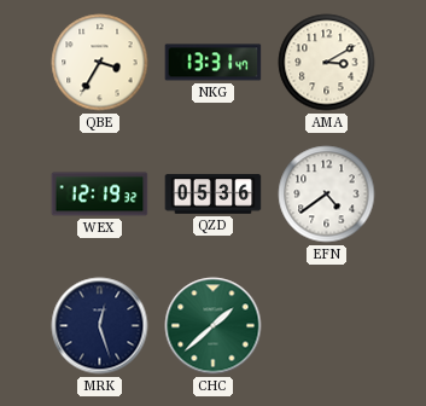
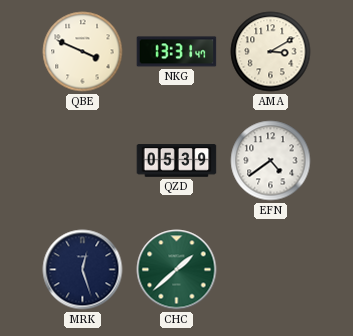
QBE: 3:35 -> 3:49
WEX: 12:19 -> none
QZD: 05:36 -> 05:39
